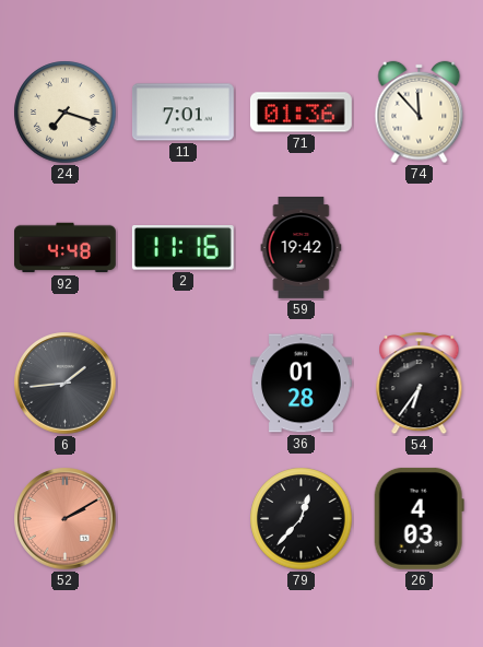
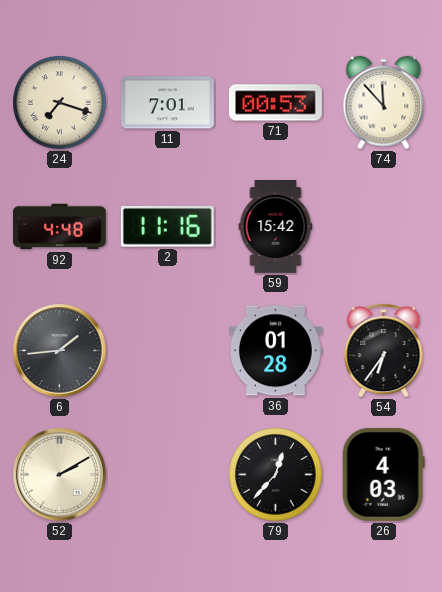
71: 01:36 -> 00:53
59: 19:42 -> 15:42
52 dial: salmon -> cream
